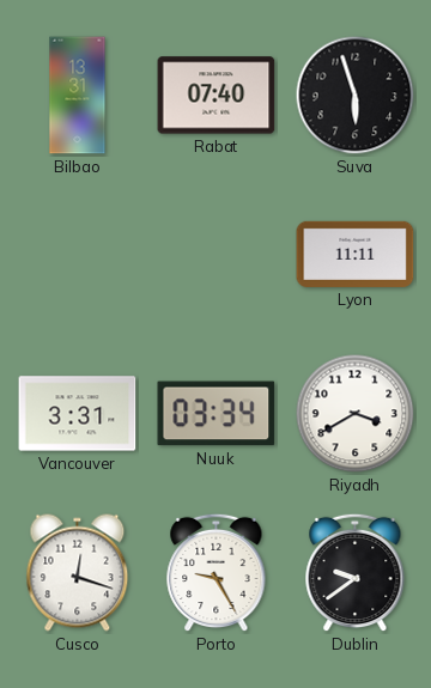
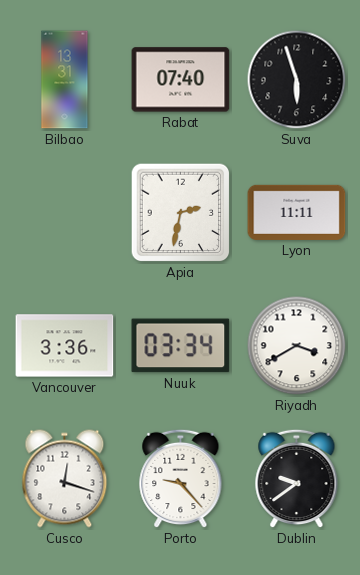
Apia: none -> 2:32
Vancouver: 3:31 -> 3:36
Porto: 9:25 -> 9:23
